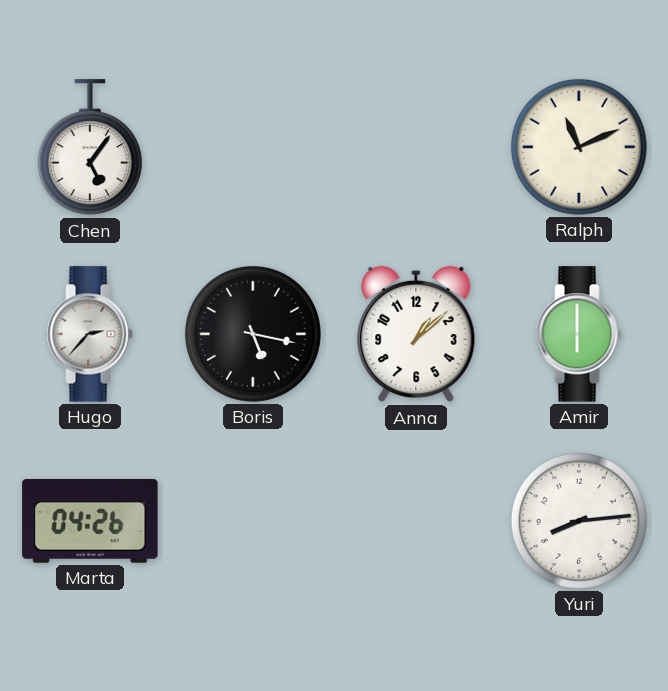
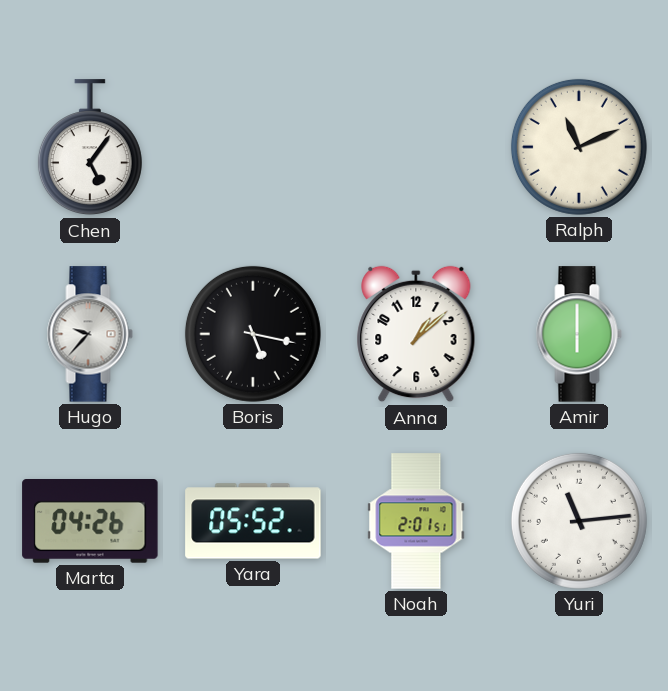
Hugo: 2:37 -> 9:37
Yara: none -> 05:52
Noah: none -> 2:01
Yuri: 8:14 -> 11:14
